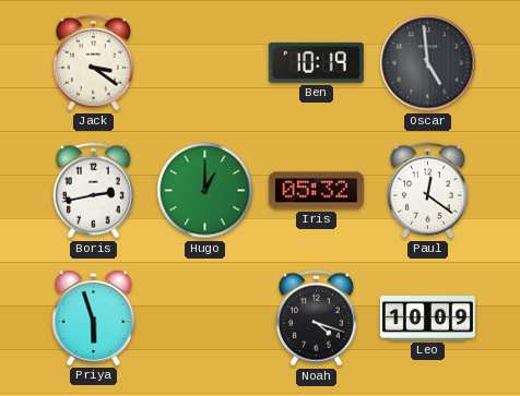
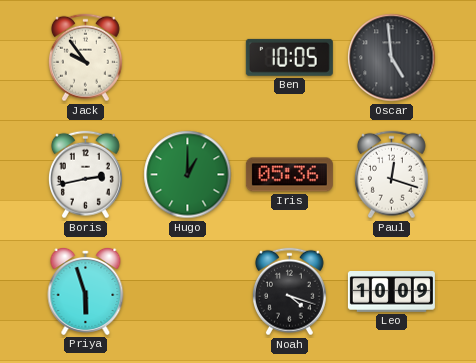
Jack: 3:21 -> 9:54
Ben: 10:19 -> 10:05
Iris: 05:32 -> 05:36
Paul: 12:21 -> 12:18
